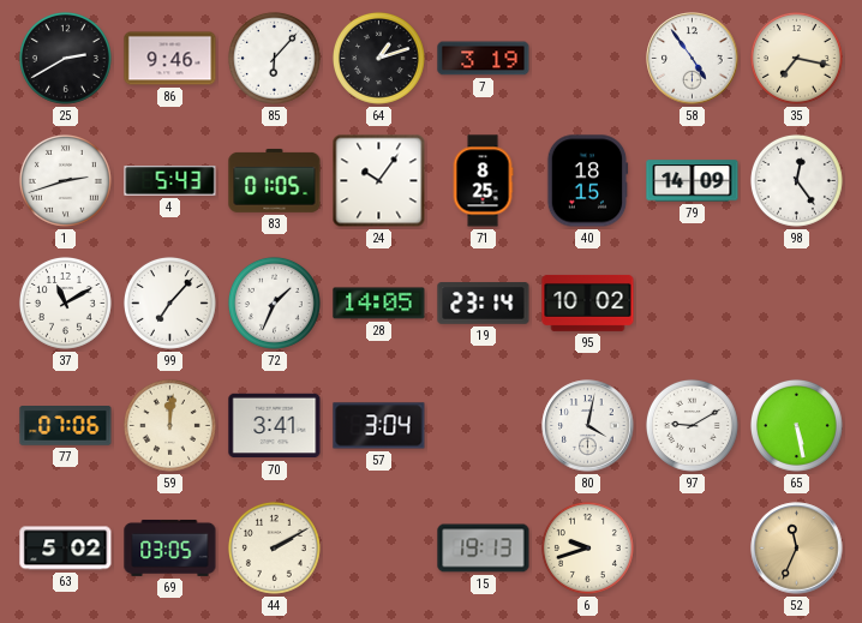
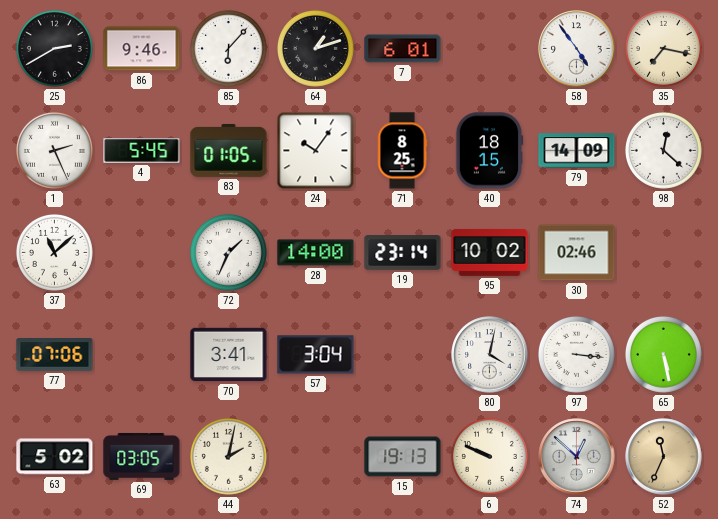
7: 3:19 -> 6:01
1: 2:42 -> 2:26
4: 5:43 -> 5:45
98: 12:24 -> 12:22
37: 11:10 -> 11:08
99: 7:07 -> none
28: 14:05 -> 14:00
30: none -> 02:46
59: 12:01 -> none
97: 9:10 -> 3:16
44: 2:10 -> 2:02
6: 9:42 -> 9:49
74: none -> 12:52
